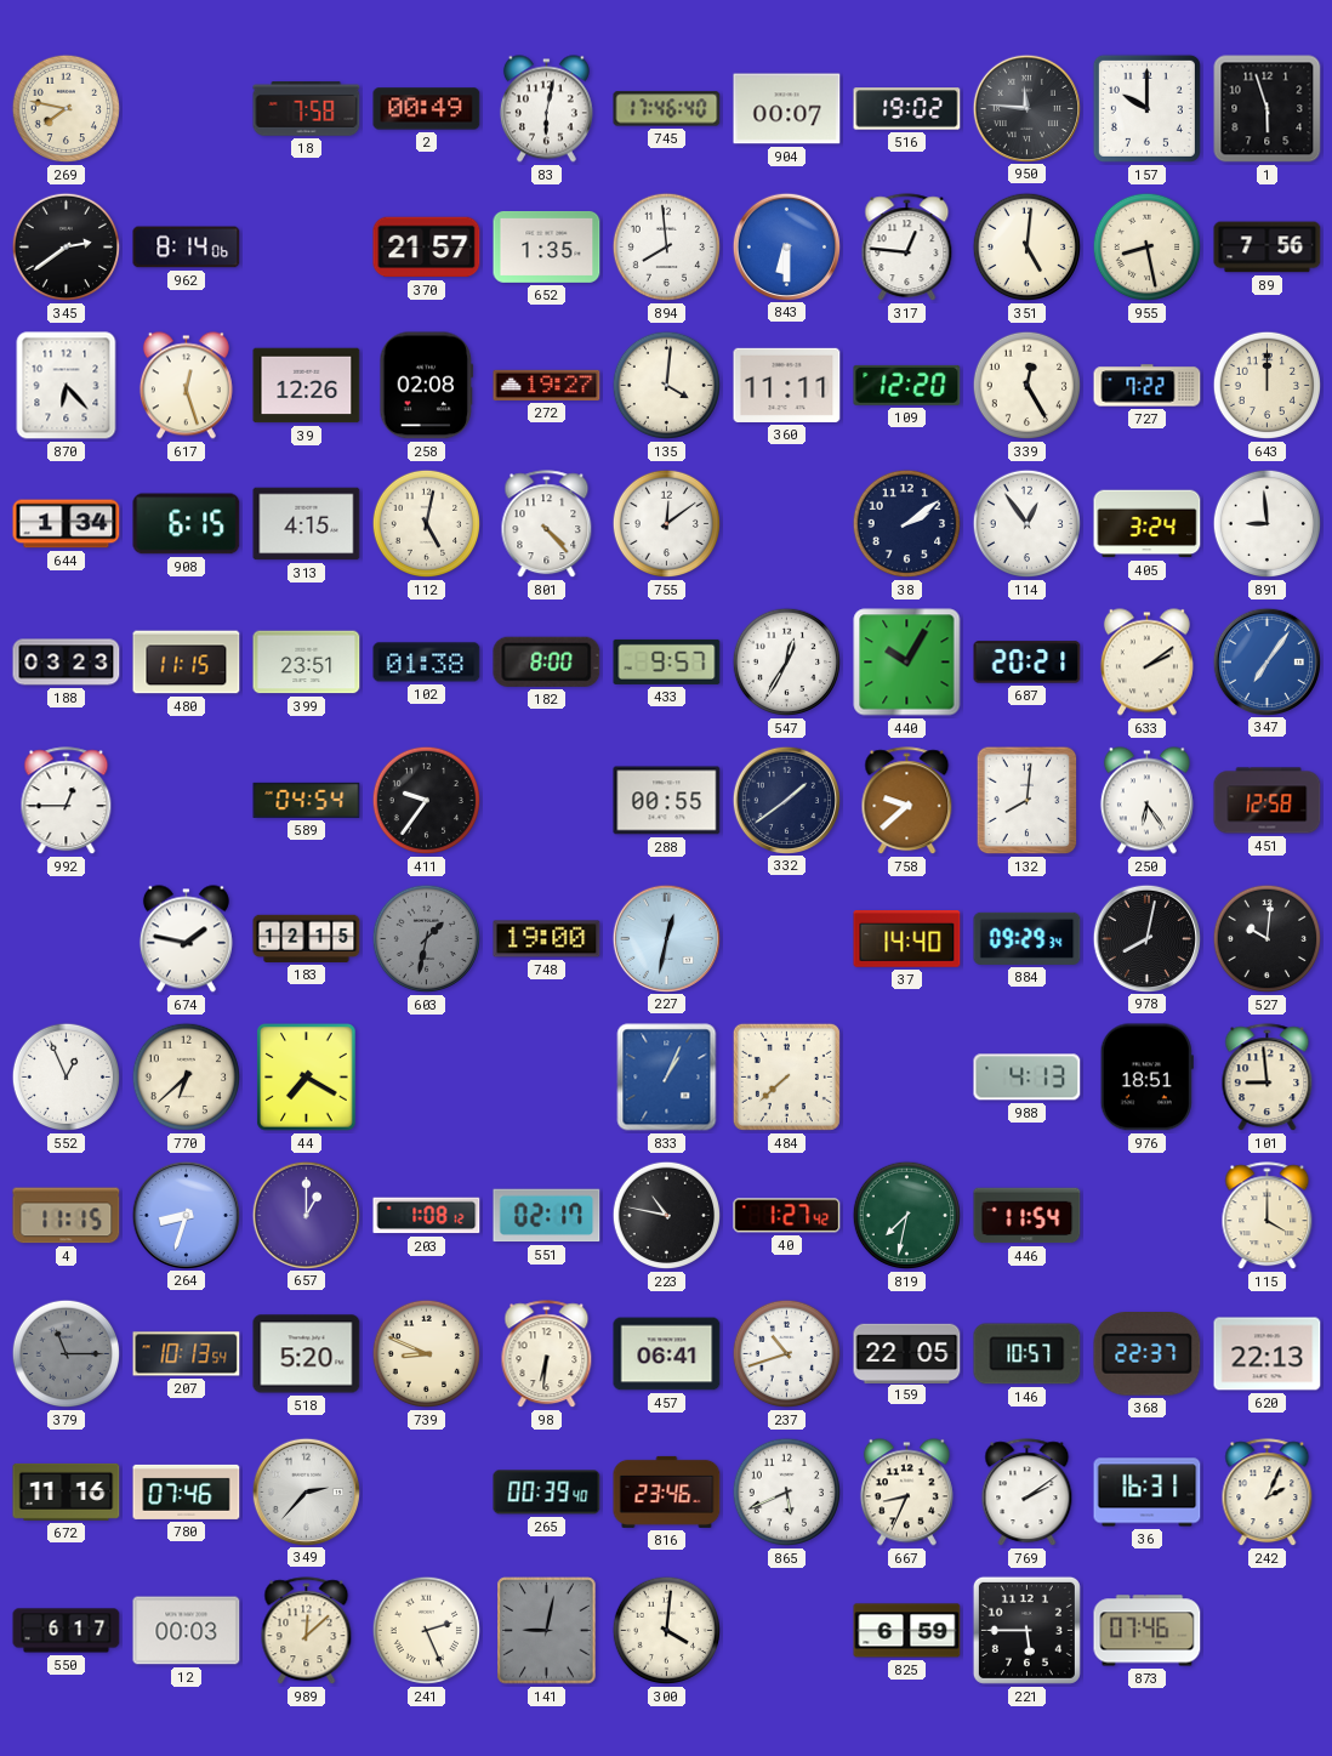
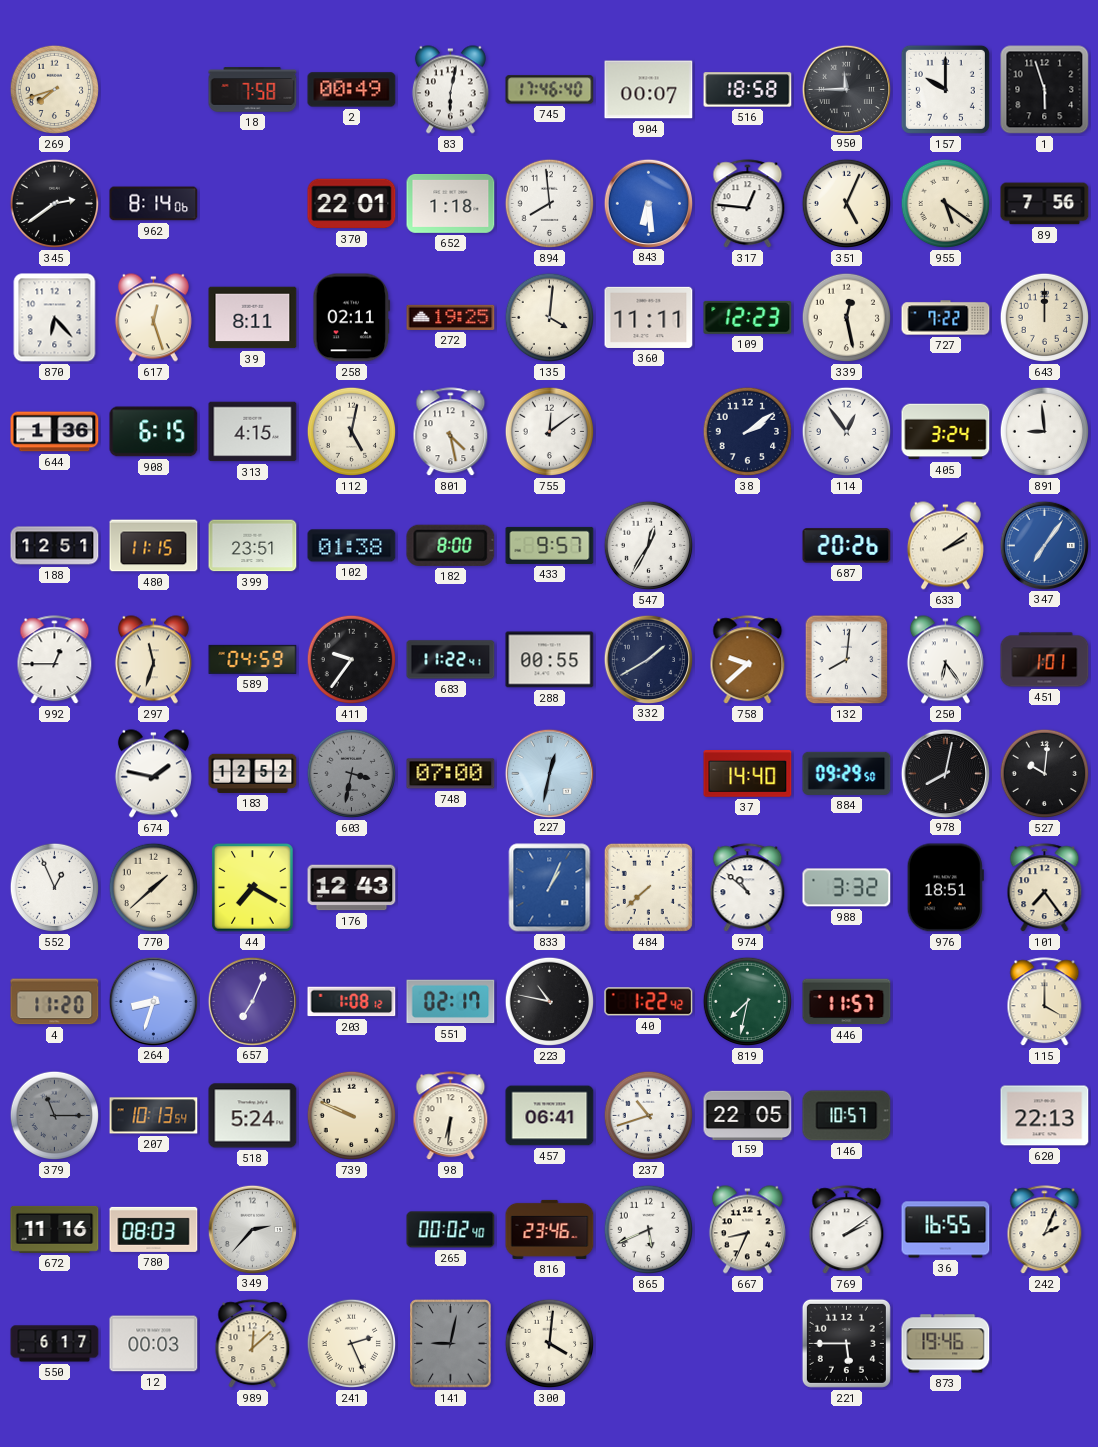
269: 7:47 -> 7:42
516: 19:02 -> 18:58
950: 11:46 -> 11:45
370: 21:57 -> 22:01
652: 1:35 -> 1:18
843: 6:30 -> 6:29
351: 5:01 -> 5:04
955: 8:28 -> 5:21
39: 12:26 -> 8:11
258: 02:08 -> 02:11
272: 19:27 -> 19:25
109: 12:20 -> 12:23
339: 12:25 -> 12:28
644: 1:34 -> 1:36
801: 4:23 -> 4:28
188: 03:23 -> 12:51
440: 10:05 -> none
687: 20:21 -> 20:26
297: none -> 11:33
589: 04:54 -> 04:59
683: none -> 11:22
332: 1:39 -> 1:40
451: 12:58 -> 1:01
183: 12:15 -> 12:52
603: 1:32 -> 3:32
748: 19:00 -> 07:00
884: 09:29:34 -> 09:29:50
770: 6:38 -> 1:38
176: none -> 12:43
974: none -> 10:52
988: 4:13 -> 3:32
101: 8:59 -> 7:24
4: 11:15 -> 11:20
657: 1:00 -> 7:04
40: 1:27 -> 1:22
446: 11:54 -> 11:57
518: 5:20 -> 5:24
739: 8:49 -> 9:49
368: 22:37 -> none
780: 07:46 -> 08:03
265: 00:39 -> 00:02
36: 16:31 -> 16:55
825: 6:59 -> none
873: 07:46 -> 19:46
